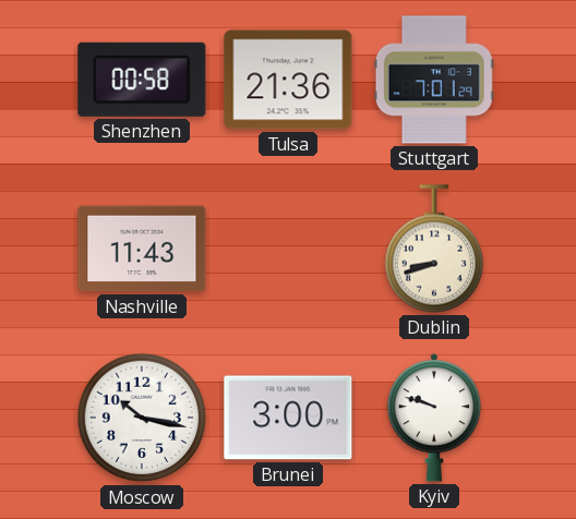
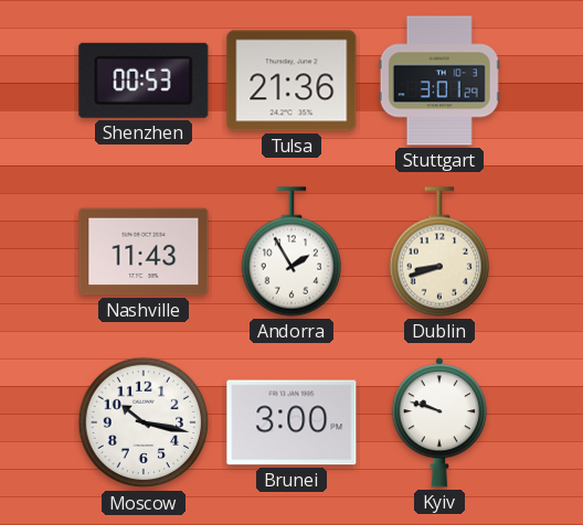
Shenzhen: 00:58 -> 00:53
Stuttgart: 7:01 -> 3:01
Andorra: none -> 1:55
